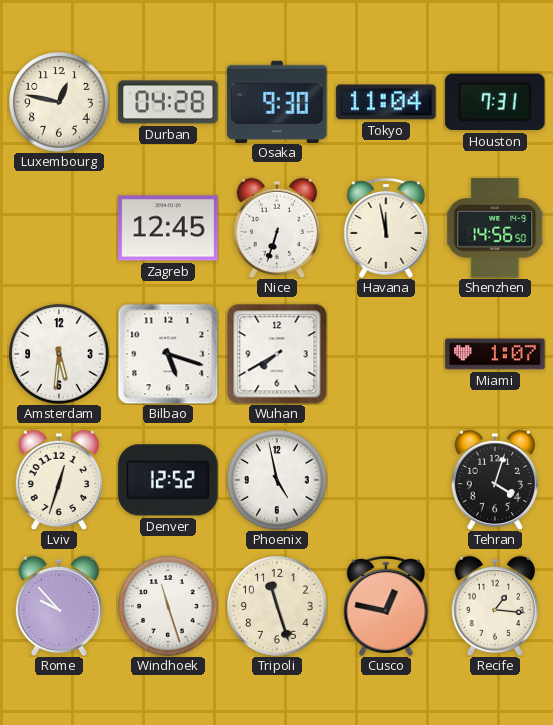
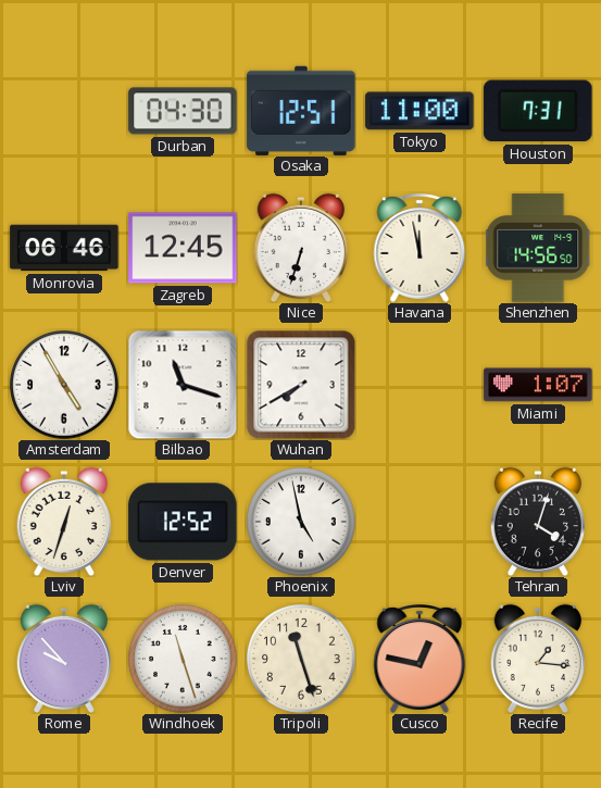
Luxembourg: 12:47 -> none
Durban: 04:28 -> 04:30
Osaka: 9:30 -> 12:51
Tokyo: 11:04 -> 11:00
Monrovia: none -> 06:46
Amsterdam: 5:31 -> 4:55
Bilbao: 5:18 -> 11:18
